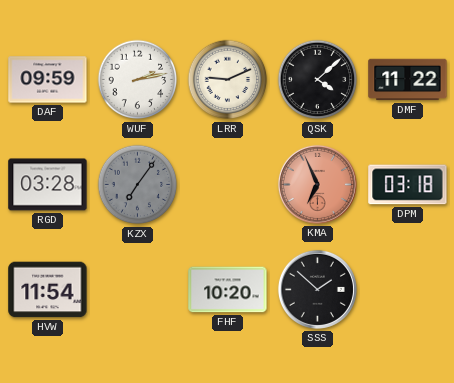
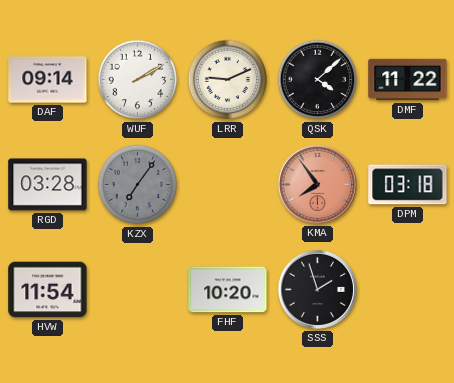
DAF: 09:59 -> 09:14
WUF: 2:13 -> 2:10
KMA: 6:56 -> 7:54
SSS: 1:52 -> 1:57
